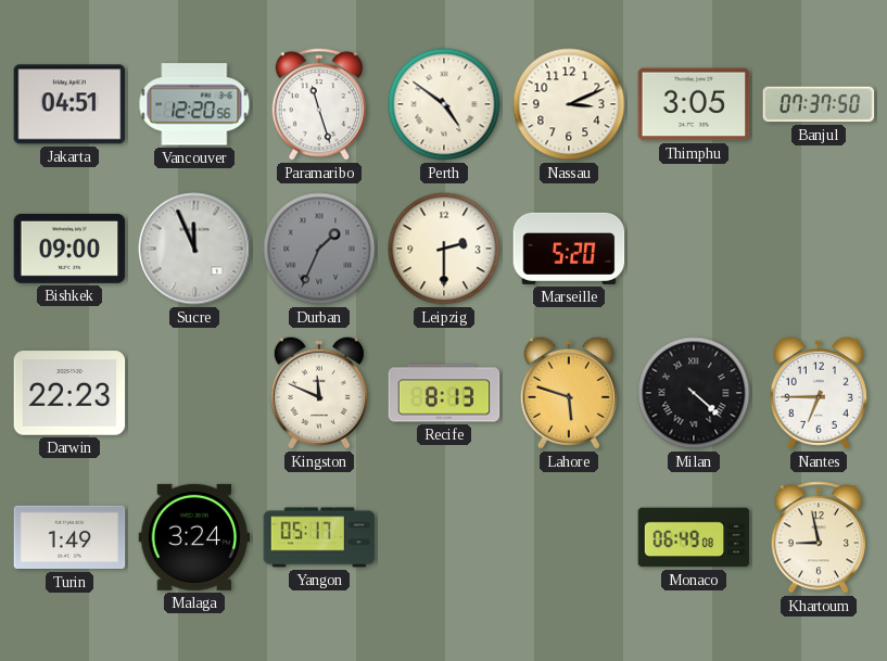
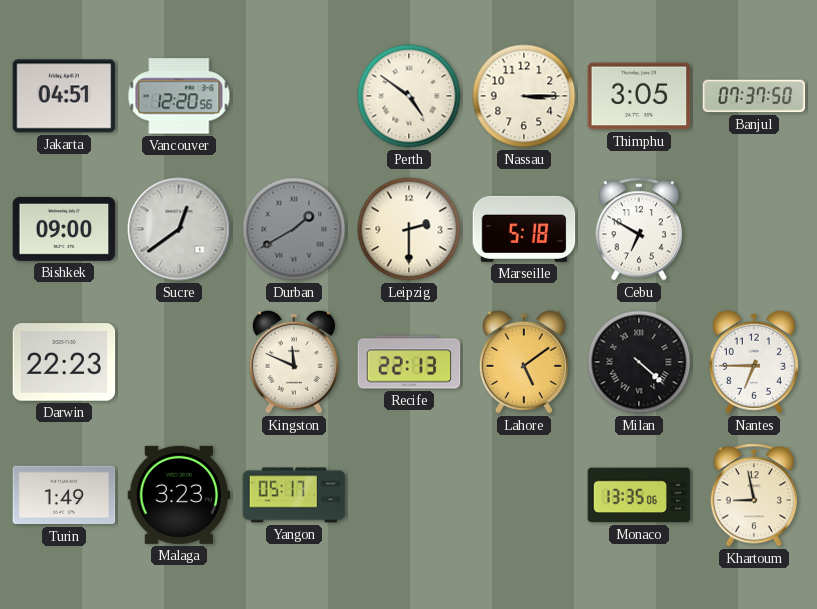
Paramaribo: 11:27 -> none
Nassau: 3:11 -> 3:15
Sucre: 11:56 -> 12:39
Durban: 1:34 -> 1:40
Marseille: 5:20 -> 5:18
Cebu: none -> 6:50
Recife: 8:13 -> 22:13
Lahore: 5:48 -> 5:09
Malaga: 3:24 -> 3:23
Monaco: 06:49 -> 13:35
